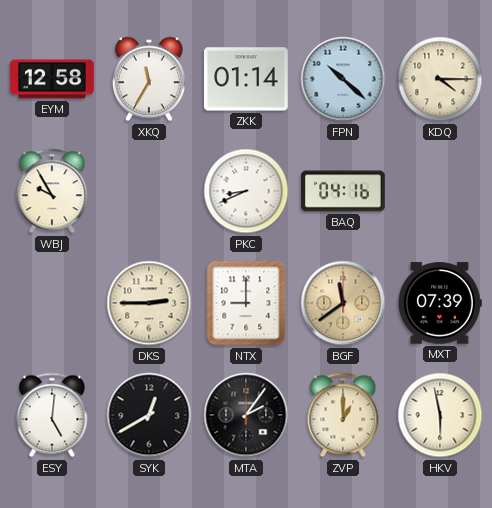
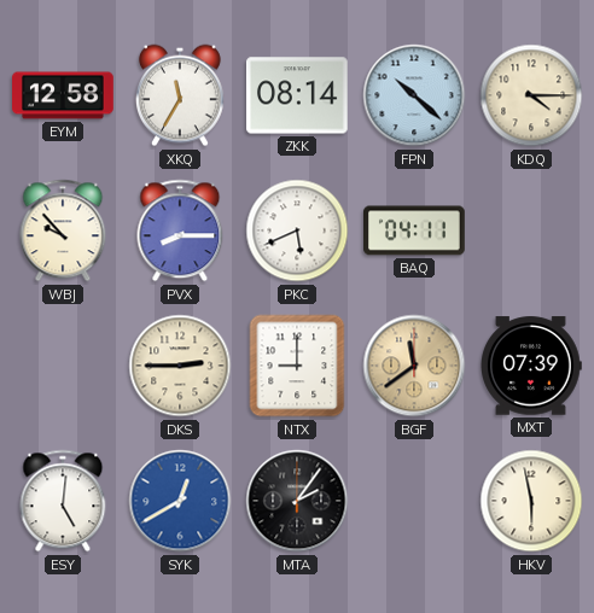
ZKK: 01:14 -> 08:14
WBJ: 9:55 -> 9:53
PVX: none -> 8:15
PKC: 8:41 -> 5:41
BAQ: 04:16 -> 04:11
SYK dial: black -> blue
ZVP: 1:00 -> none
